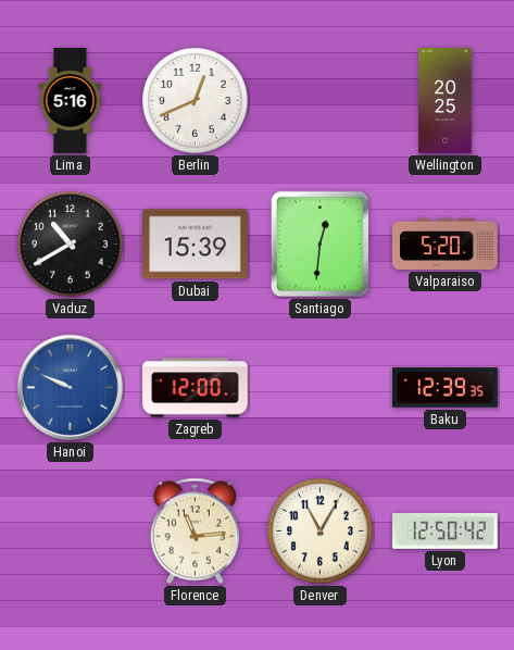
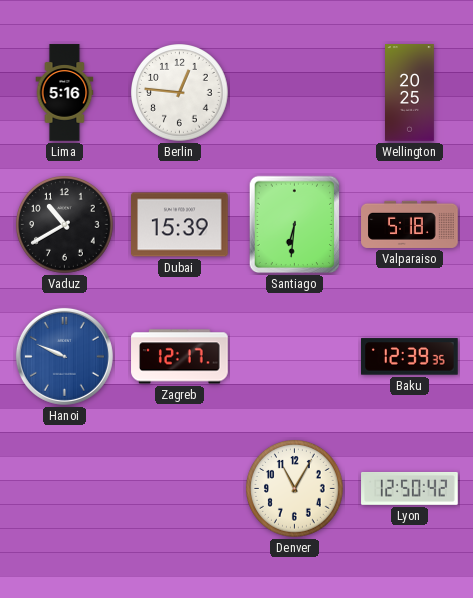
Berlin: 12:41 -> 12:46
Santiago: 12:31 -> 6:31
Valparaiso: 5:20 -> 5:18
Zagreb: 12:00 -> 12:17
Florence: 11:14 -> none
